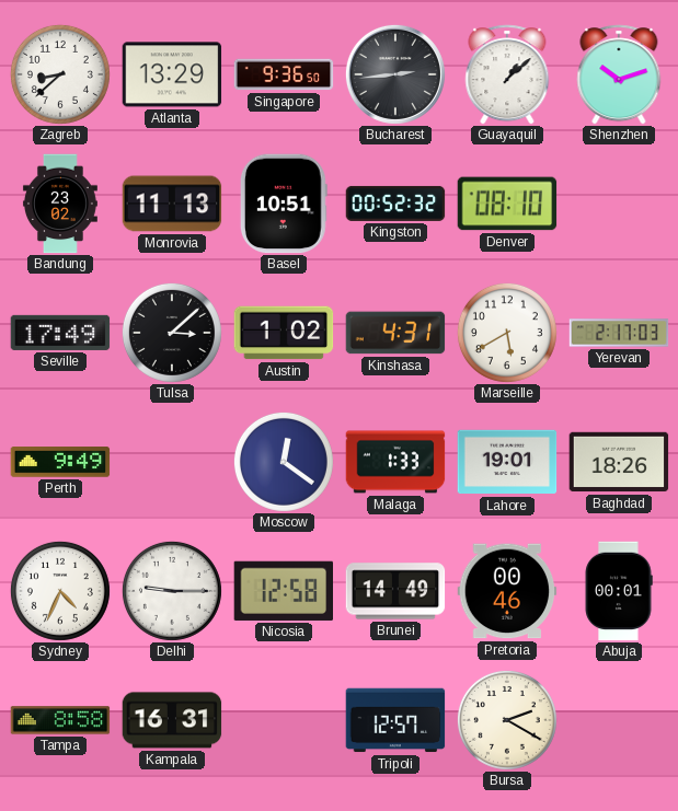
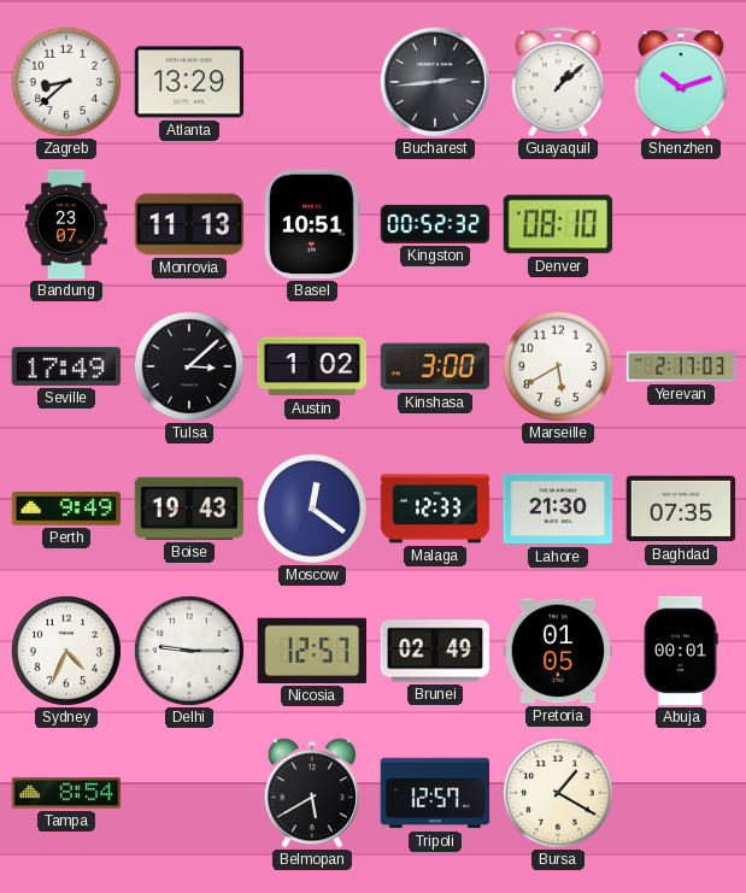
Singapore: 9:36 -> none
Bandung: 23:02 -> 23:07
Kinshasa: 4:31 -> 3:00
Boise: none -> 19:43
Malaga: 1:33 -> 12:33
Lahore: 19:01 -> 21:30
Baghdad: 18:26 -> 07:35
Nicosia: 12:58 -> 12:57
Brunei: 14:49 -> 02:49
Pretoria: 00:46 -> 01:05
Tampa: 8:58 -> 8:54
Kampala: 16:31 -> none
Belmopan: none -> 5:40
Bursa: 2:20 -> 1:20
